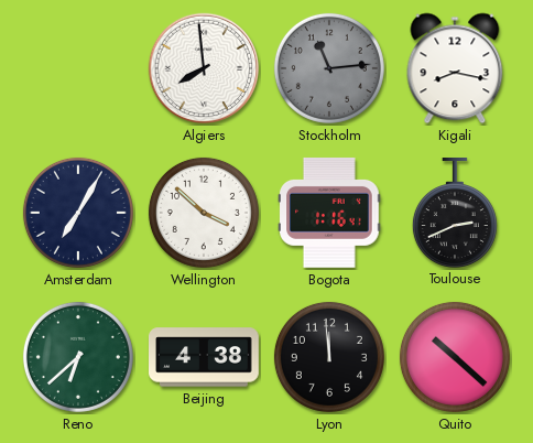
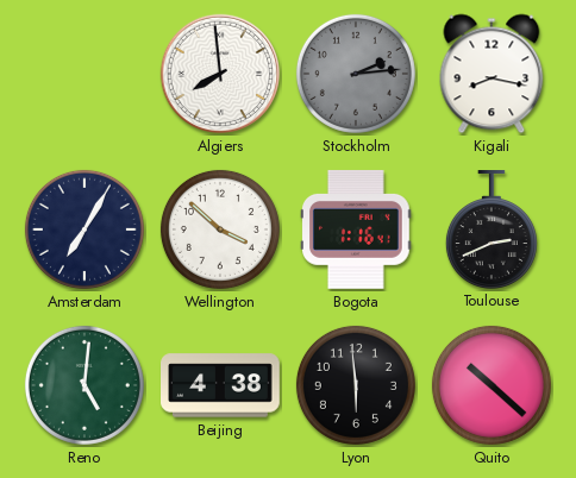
Stockholm: 11:14 -> 2:14
Reno: 6:38 -> 5:01
Lyon: 11:59 -> 5:59
